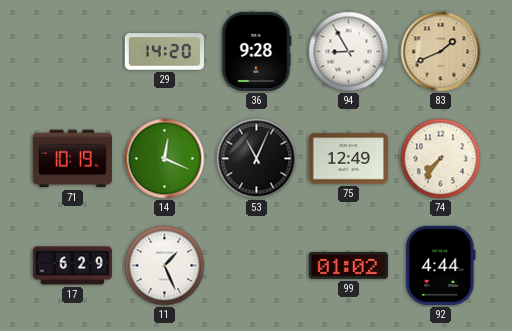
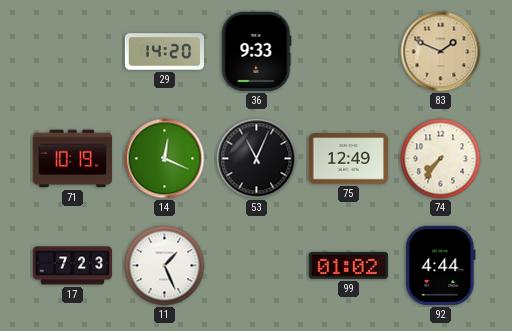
36: 9:28 -> 9:33
94: 8:55 -> none
83: 1:41 -> 1:49
17: 6:29 -> 7:23
